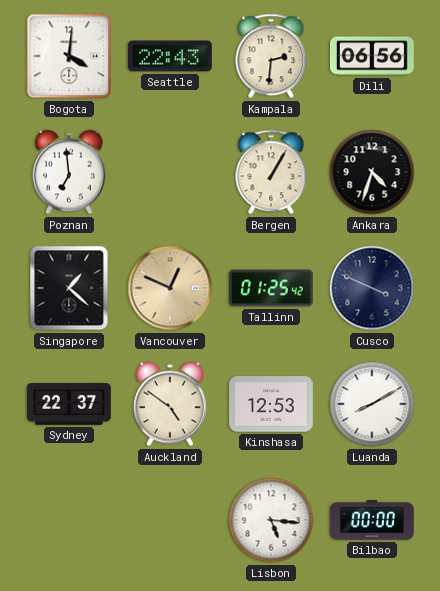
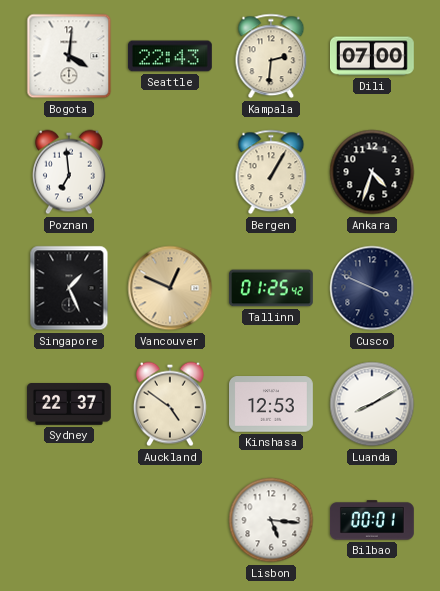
Dili: 06:56 -> 07:00
Singapore: 1:22 -> 1:26
Bilbao: 00:00 -> 00:01
